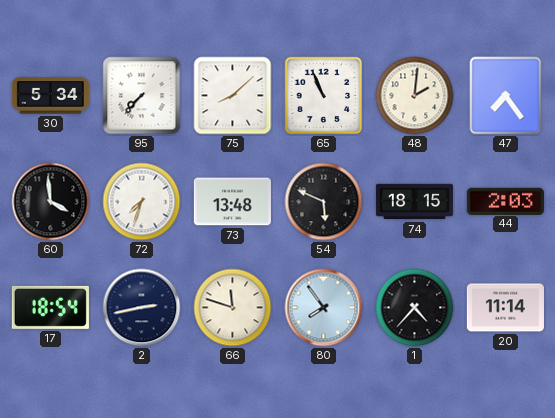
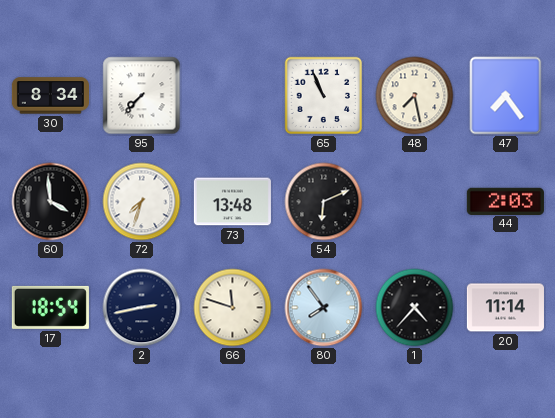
30: 5:34 -> 8:34
75: 8:08 -> none
48: 2:01 -> 7:28
54: 5:49 -> 6:11
74: 18:15 -> none
